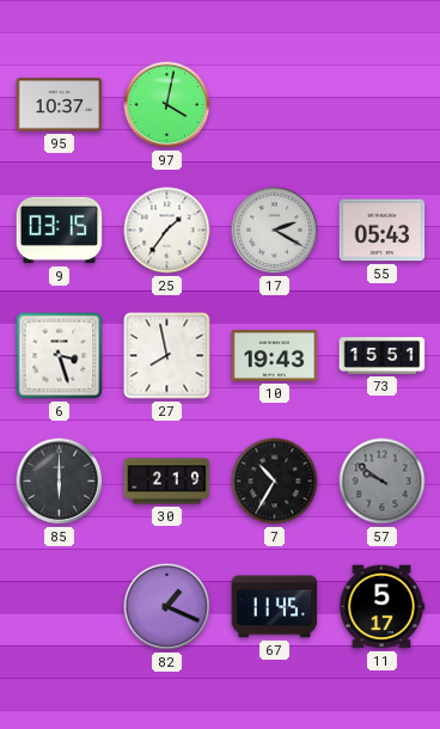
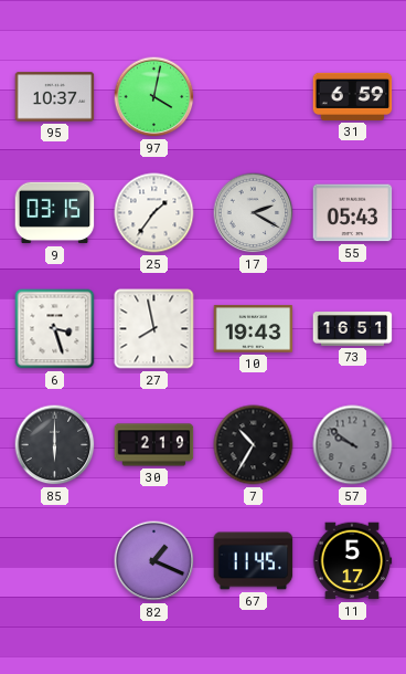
31: none -> 6:59
73: 15:51 -> 16:51
